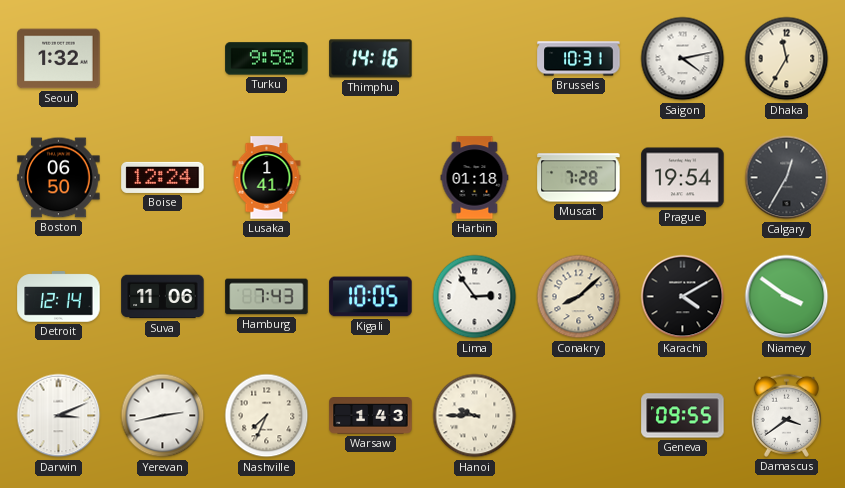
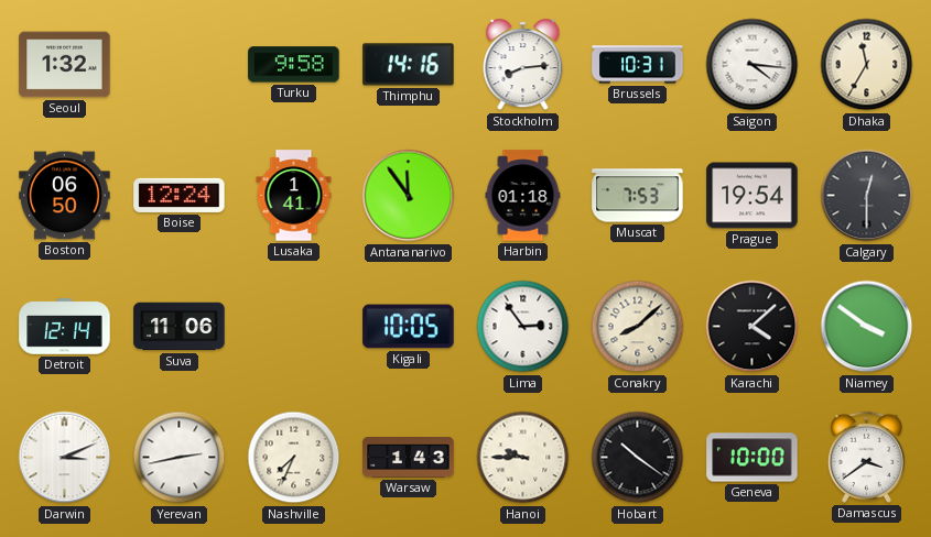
Stockholm: none -> 8:14
Saigon: 4:13 -> 4:16
Antananarivo: none -> 11:54
Muscat: 7:28 -> 7:53
Calgary: 12:35 -> 12:30
Hamburg: 7:43 -> none
Karachi: 4:10 -> 4:08
Hobart: none -> 10:21
Geneva: 09:55 -> 10:00
